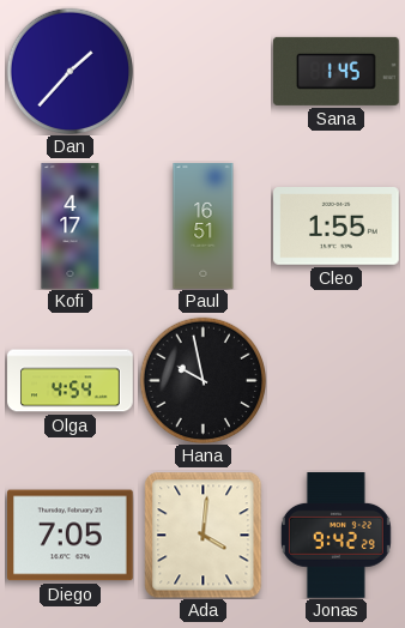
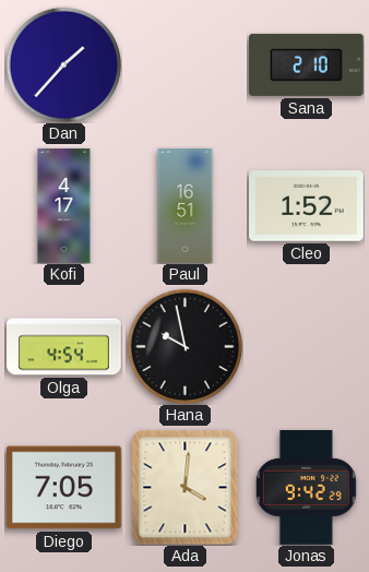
Sana: 1:45 -> 2:10
Cleo: 1:55 -> 1:52
